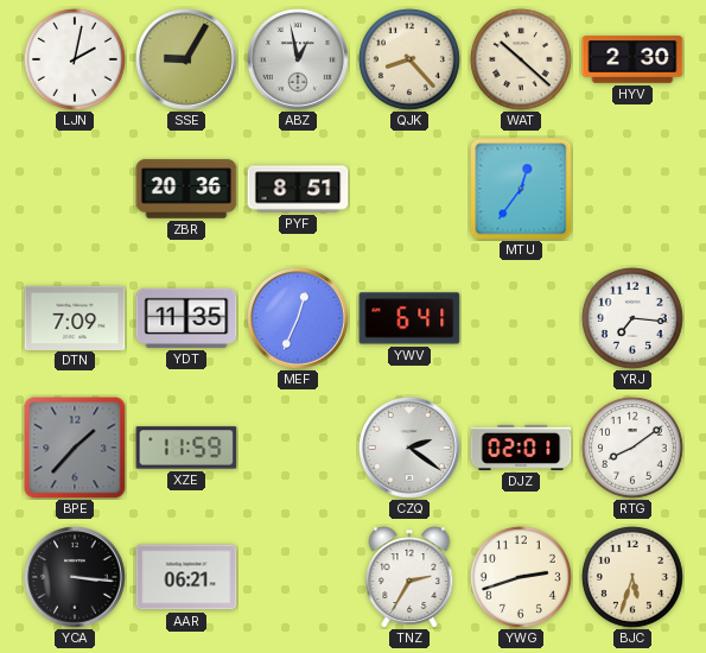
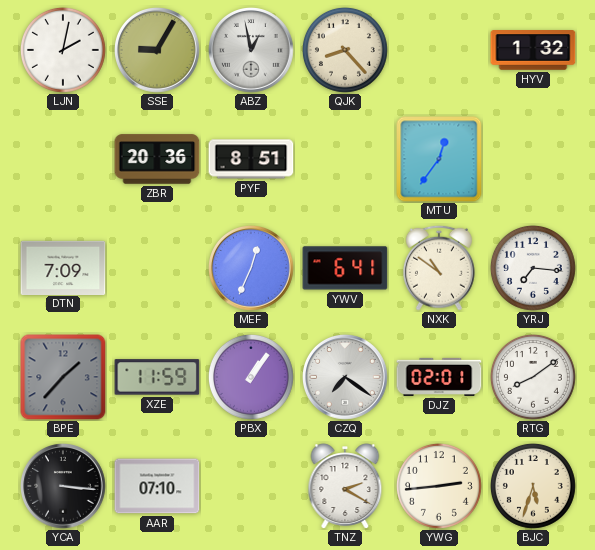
WAT: 10:22 -> none
HYV: 2:30 -> 1:32
YDT: 11:35 -> none
NXK: none -> 10:51
PBX: none -> 1:06
CZQ: 2:21 -> 7:21
AAR: 06:21 -> 07:10
TNZ: 2:35 -> 2:20
YWG: 2:42 -> 2:44
